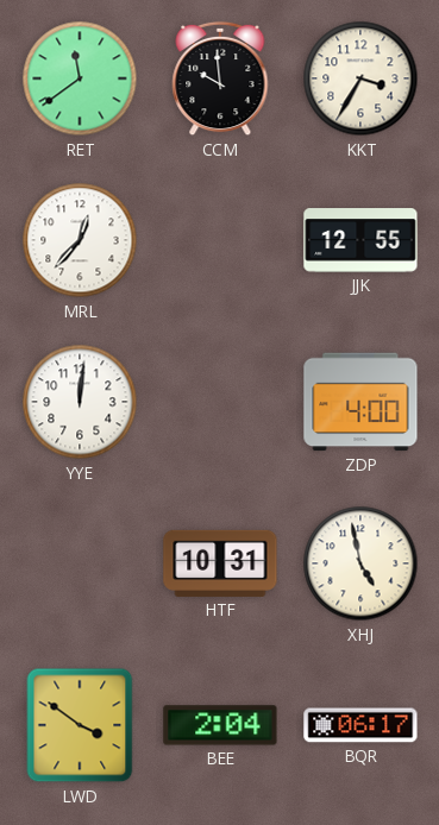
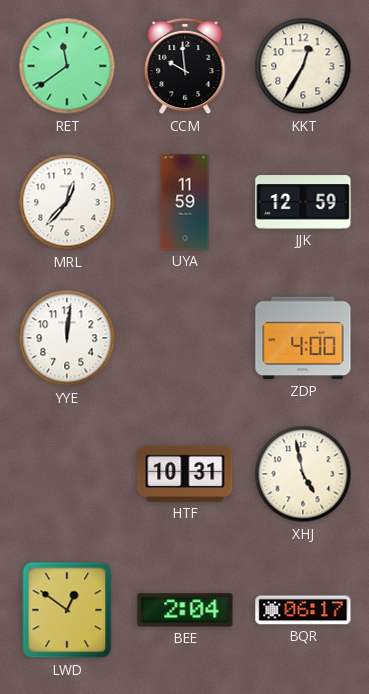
KKT: 3:35 -> 12:35
UYA: none -> 11:59
JJK: 12:55 -> 12:59
LWD: 3:51 -> 12:51
